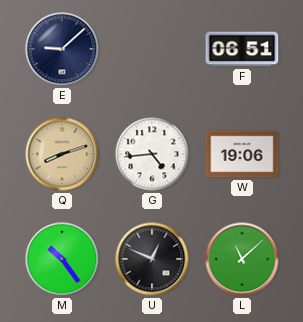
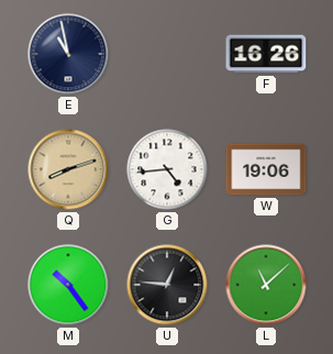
E: 9:08 -> 10:58
F: 06:51 -> 16:26
U: 12:49 -> 12:46
